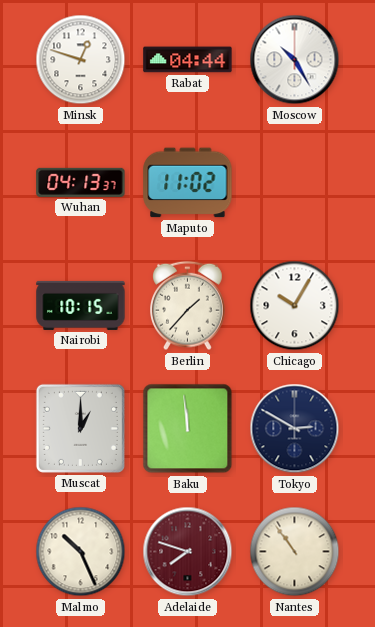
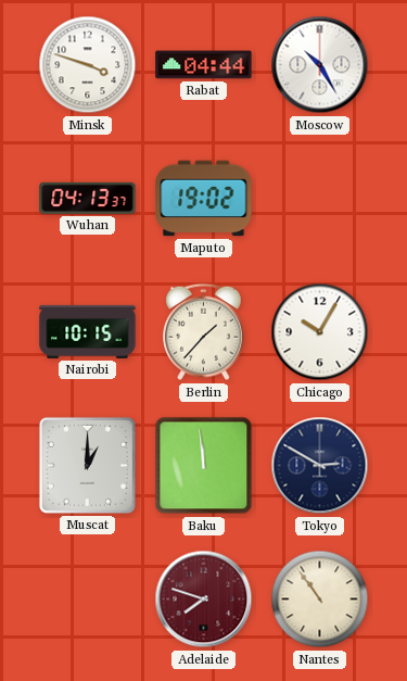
Minsk: 12:48 -> 3:48
Maputo: 11:02 -> 19:02
Malmo: 10:26 -> none
